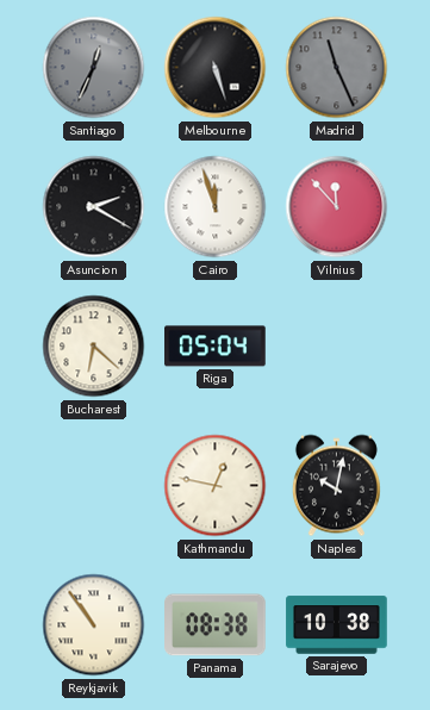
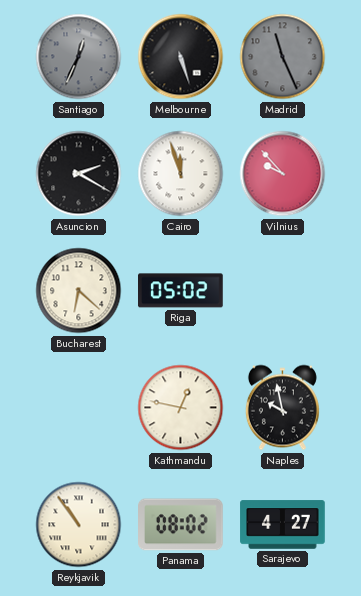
Vilnius: 11:53 -> 9:53
Riga: 05:04 -> 05:02
Naples: 10:02 -> 9:58
Panama: 08:38 -> 08:02
Sarajevo: 10:38 -> 4:27
